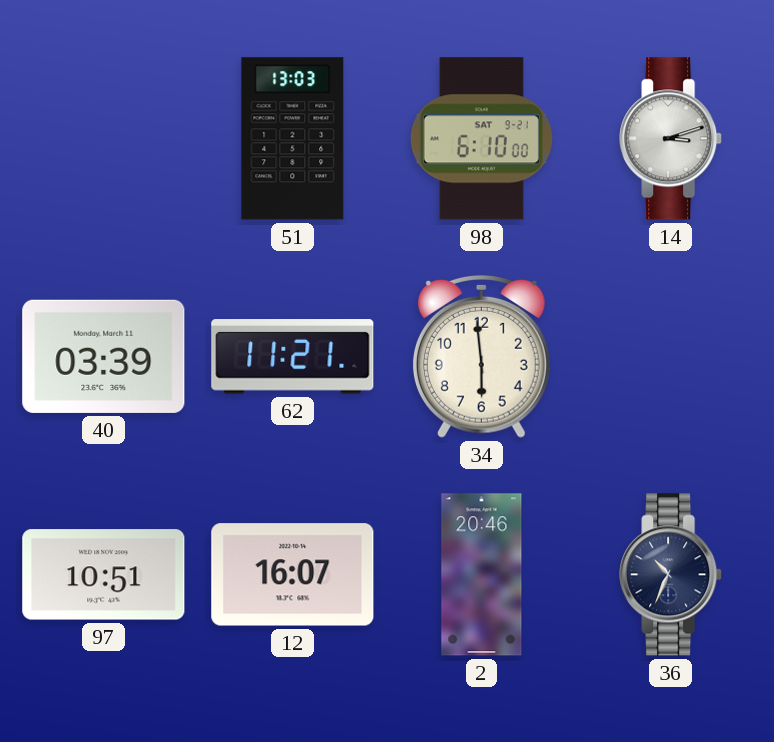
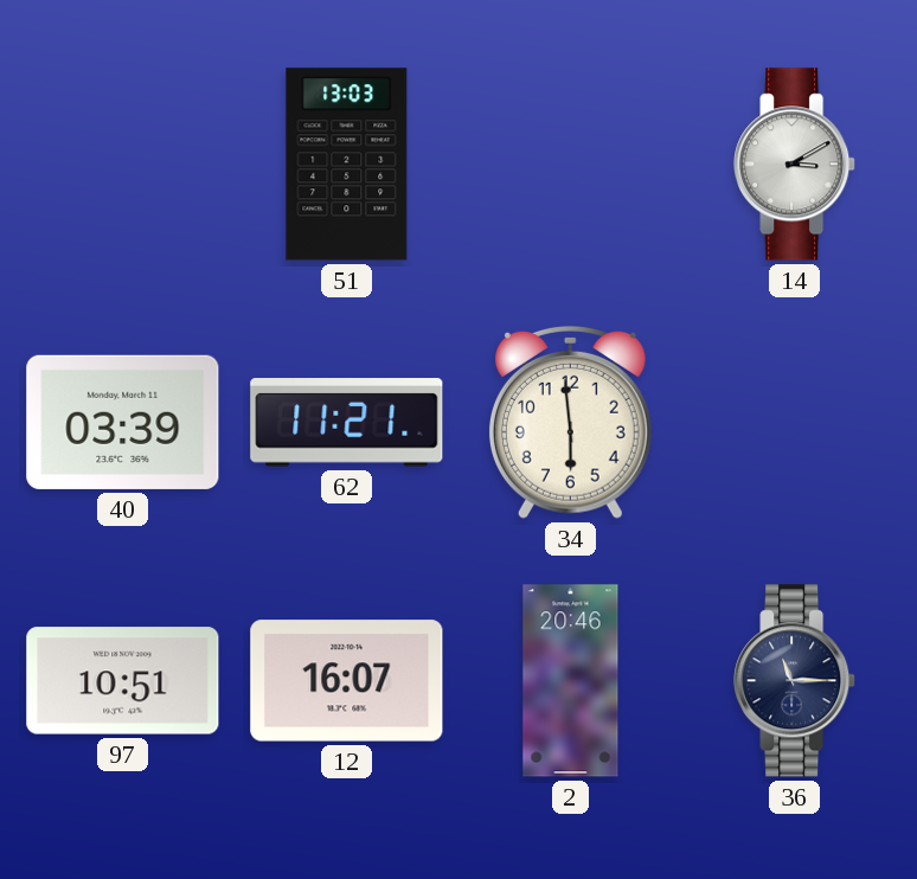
98: 6:10 -> none
14: 3:12 -> 3:10
36: 10:34 -> 11:15
